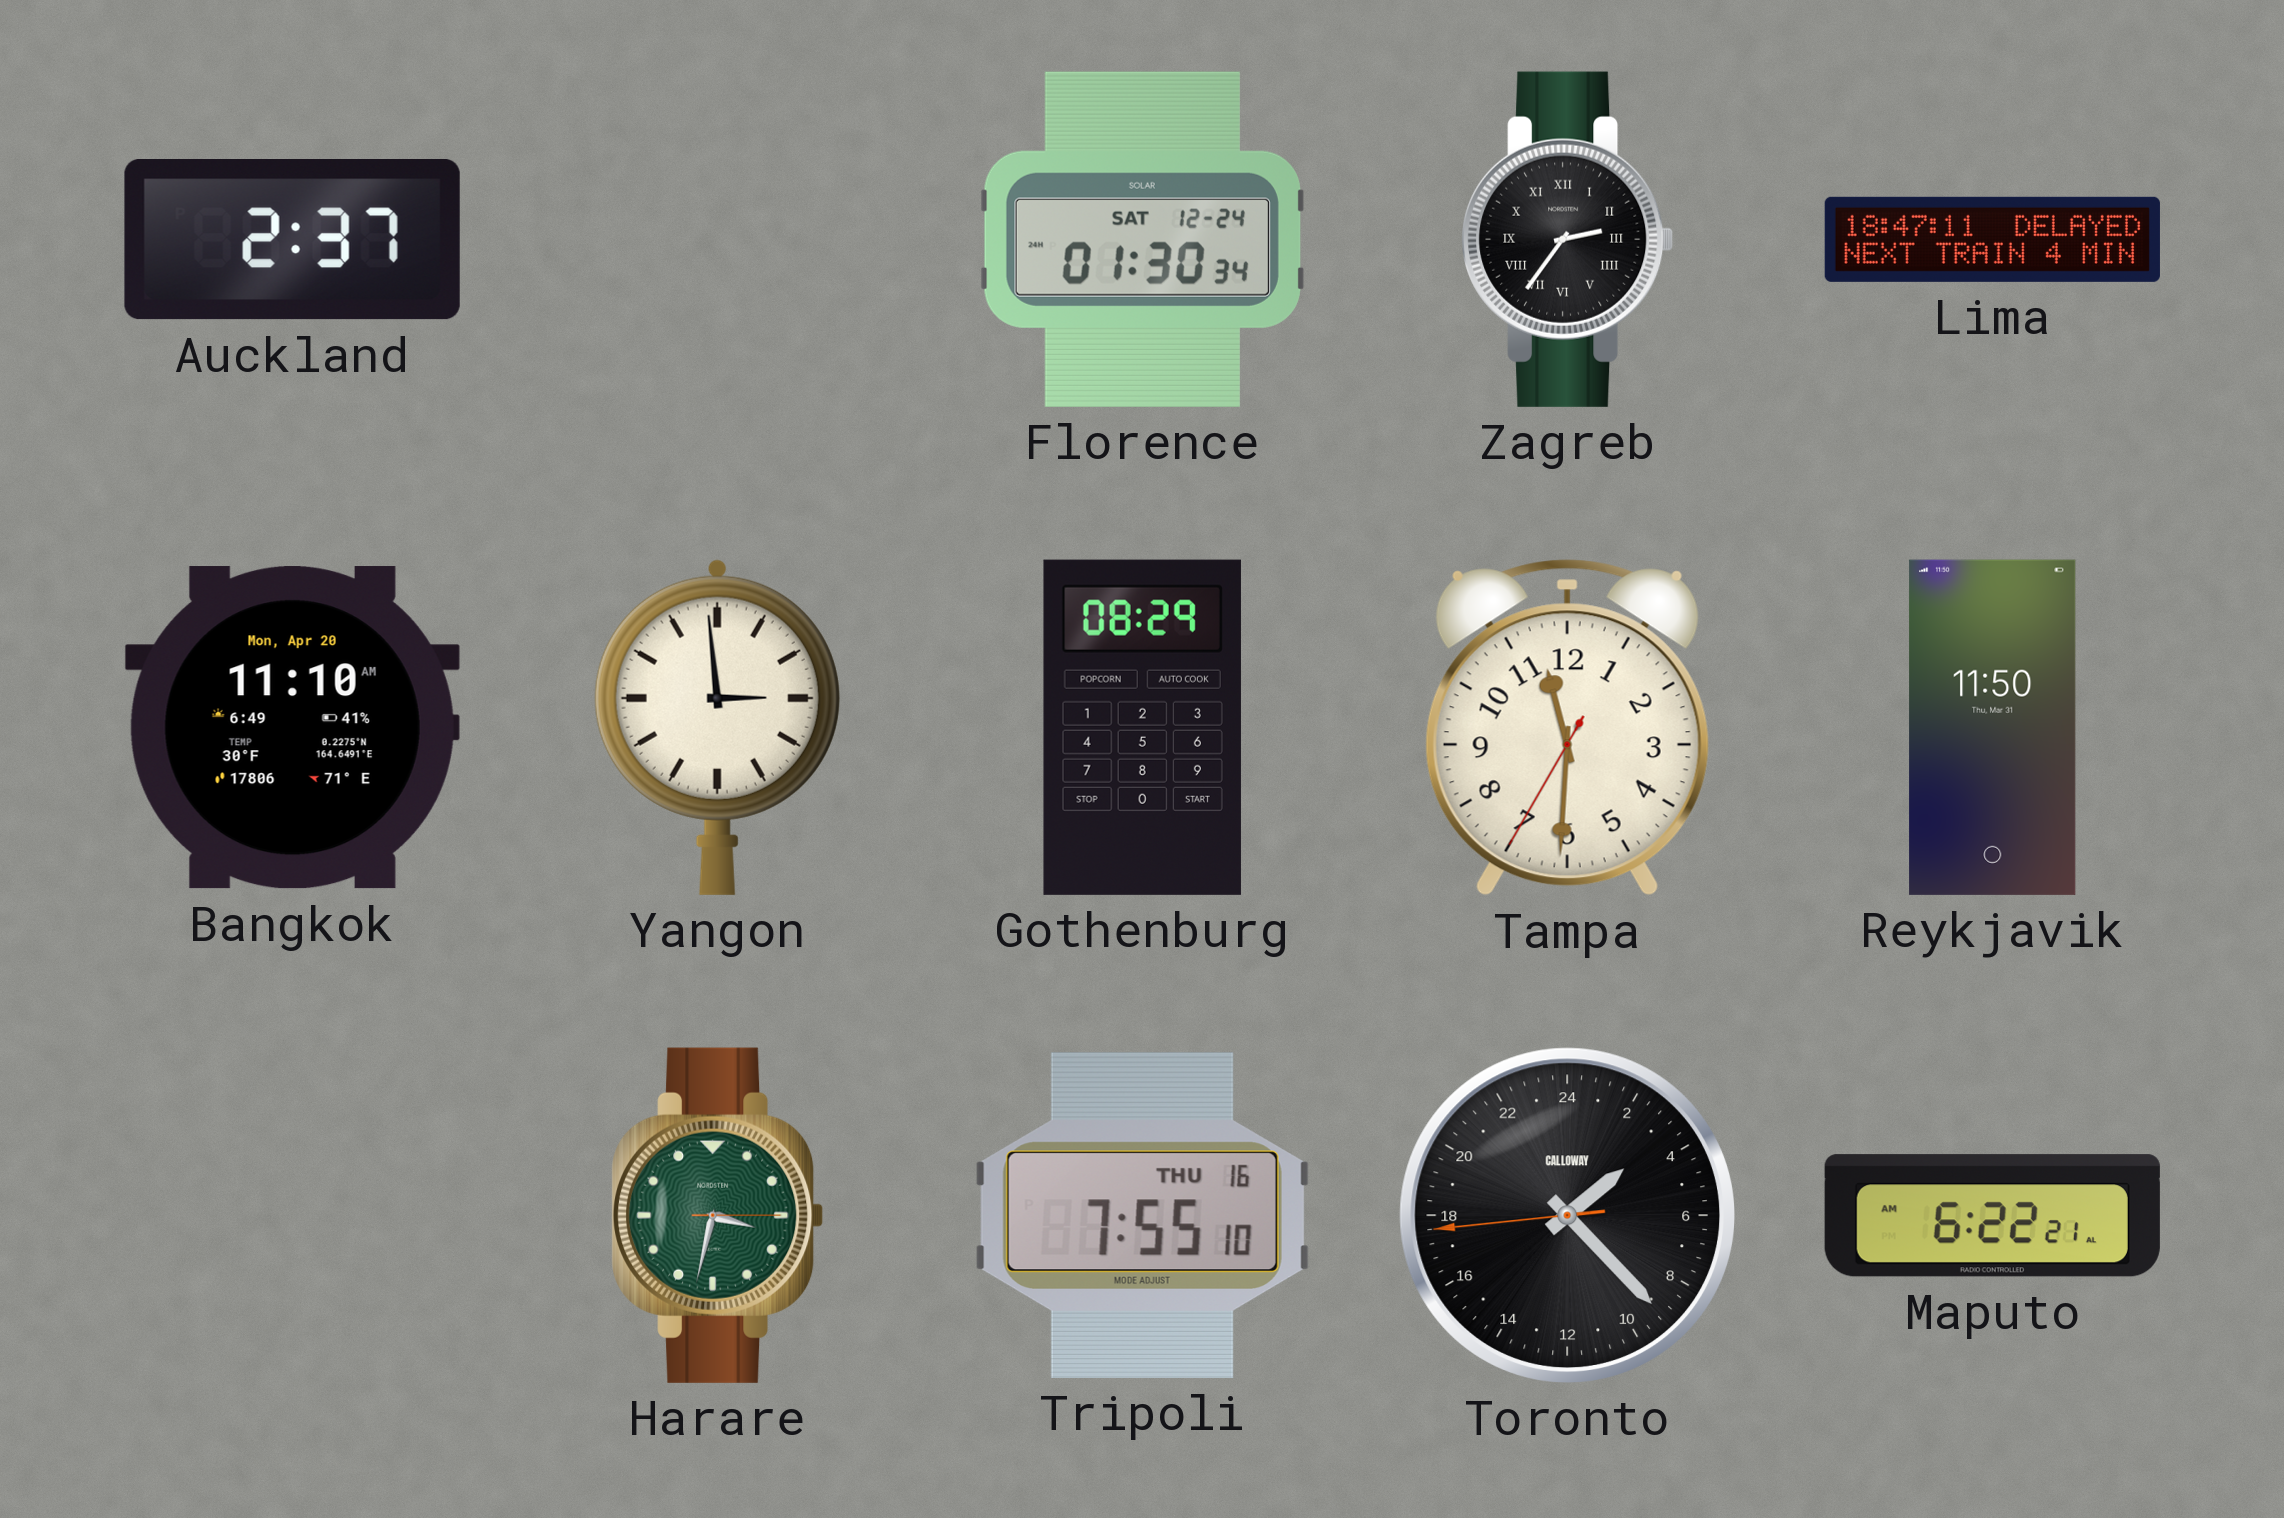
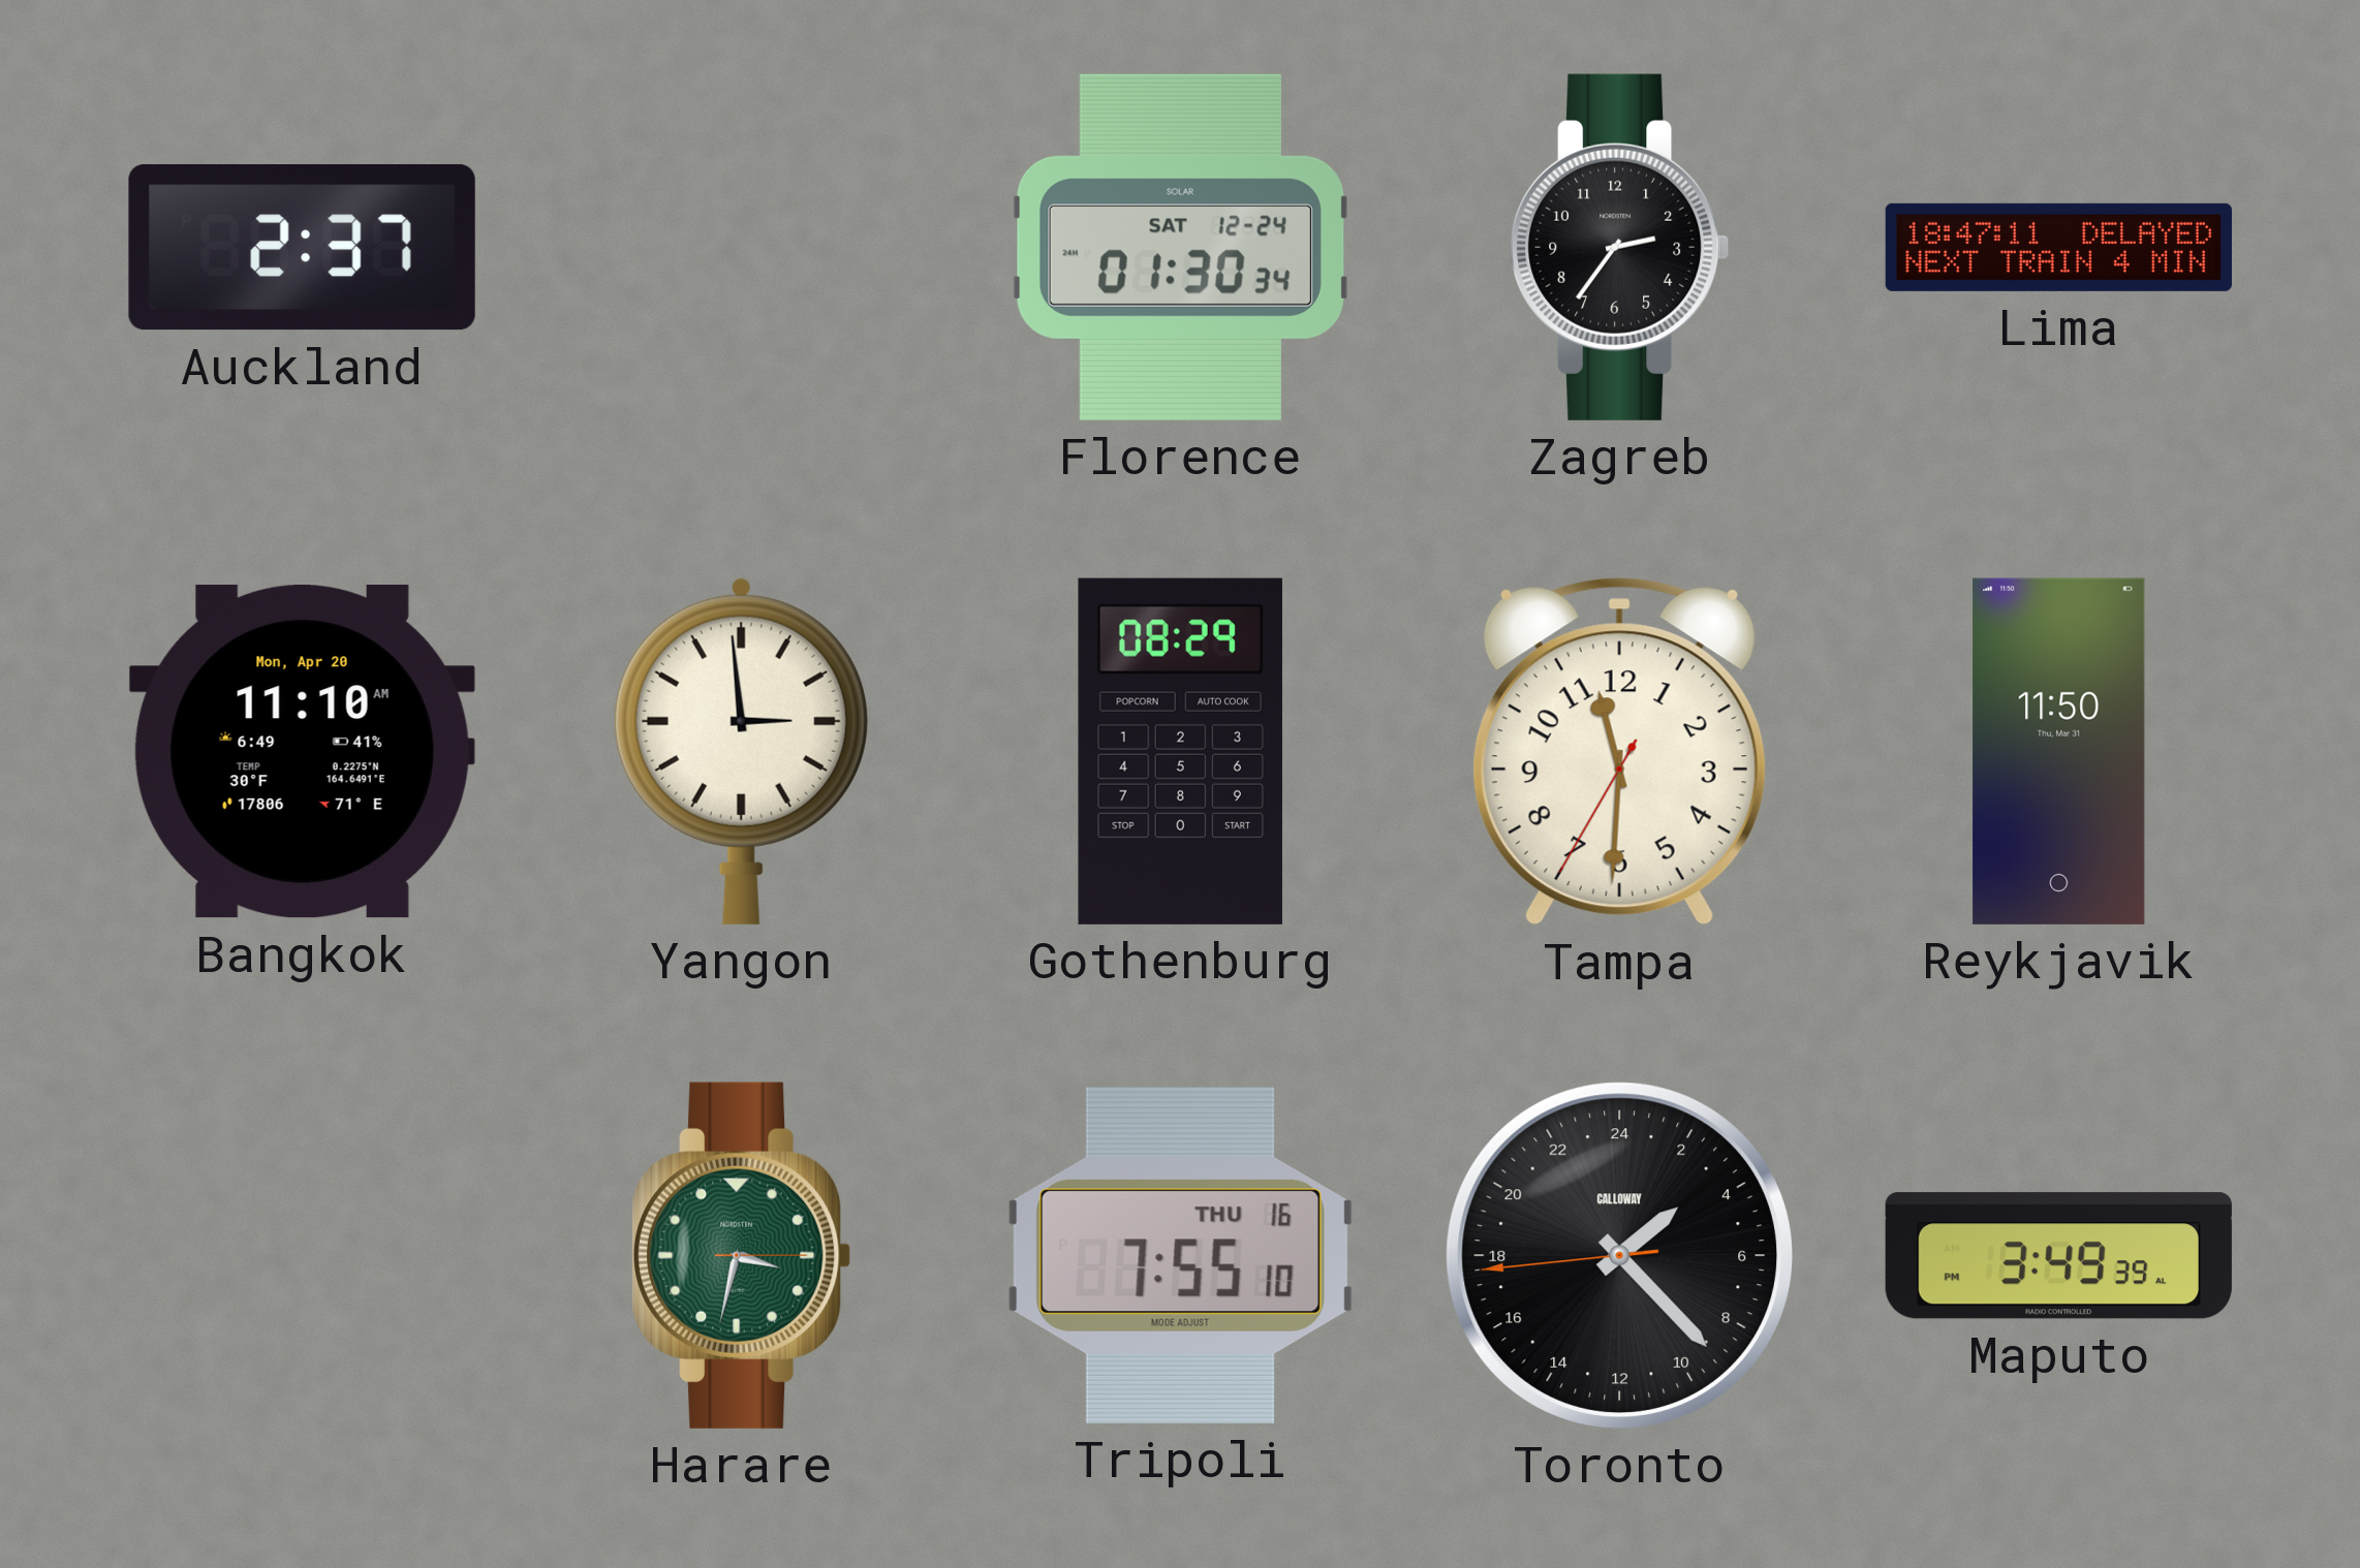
Zagreb numerals: Roman -> Arabic
Maputo: 6:22 -> 3:49
